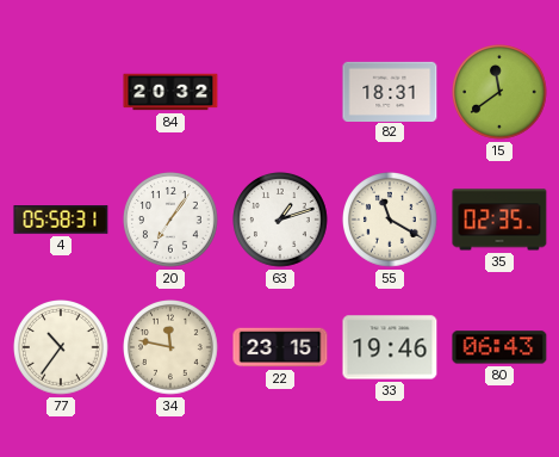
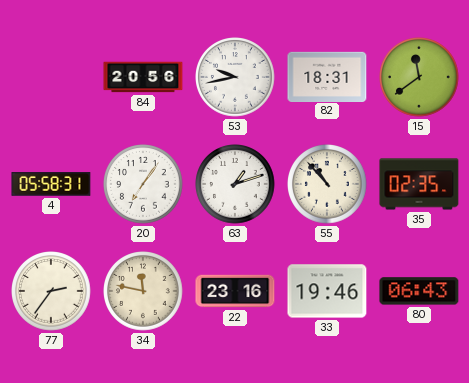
84: 20:32 -> 20:56
53: none -> 9:43
55: 11:20 -> 10:53
77: 10:36 -> 2:36
22: 23:15 -> 23:16
